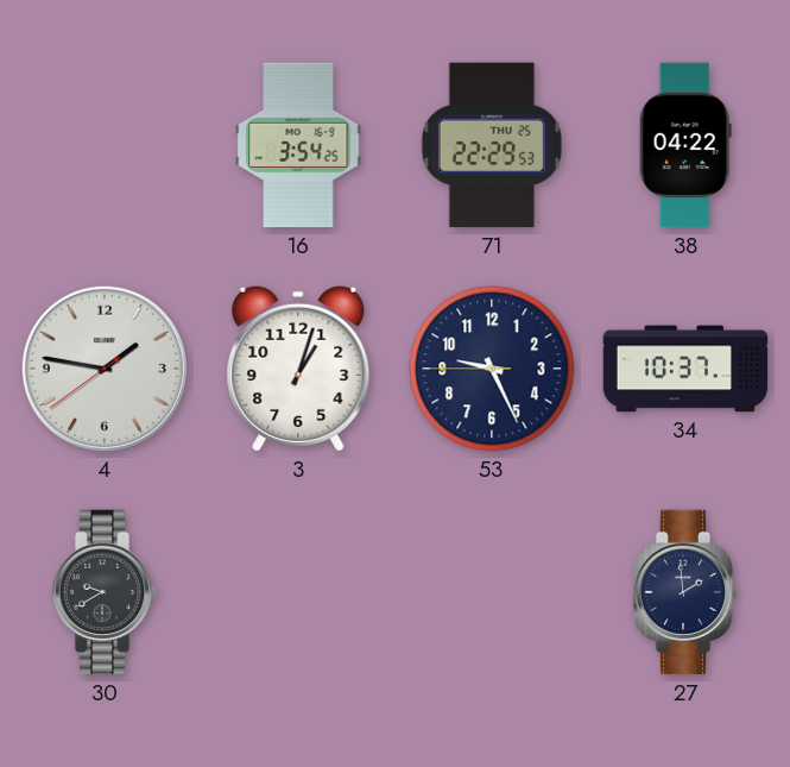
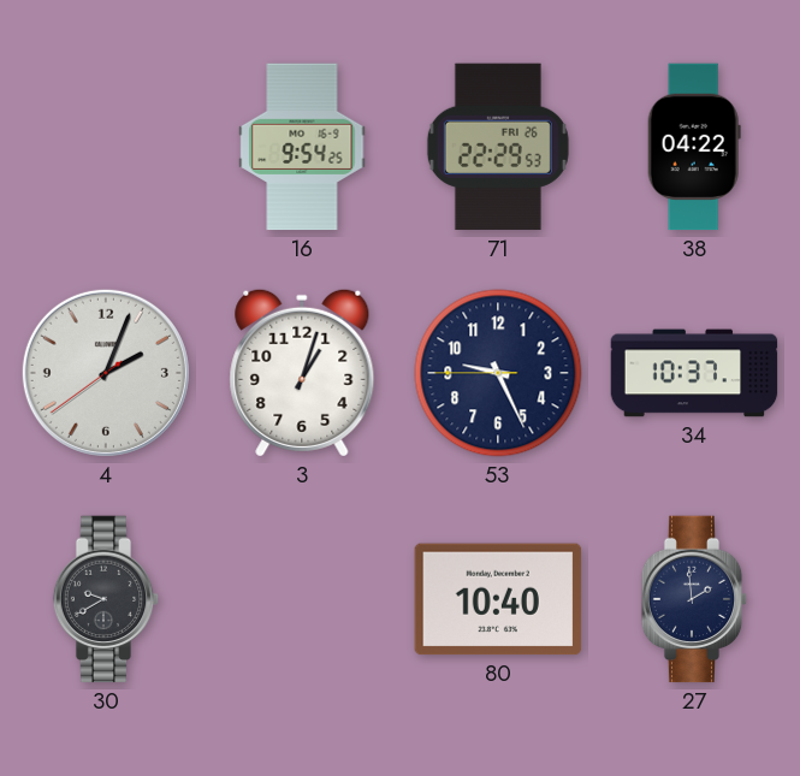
16: 3:54 -> 9:54
71 date: THU 25 -> FRI 26
4: 1:46 -> 2:03
80: none -> 10:40
